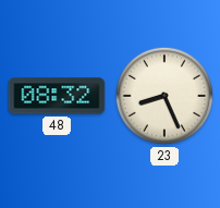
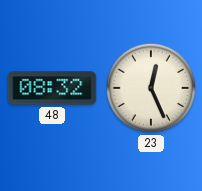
23: 8:26 -> 12:26
